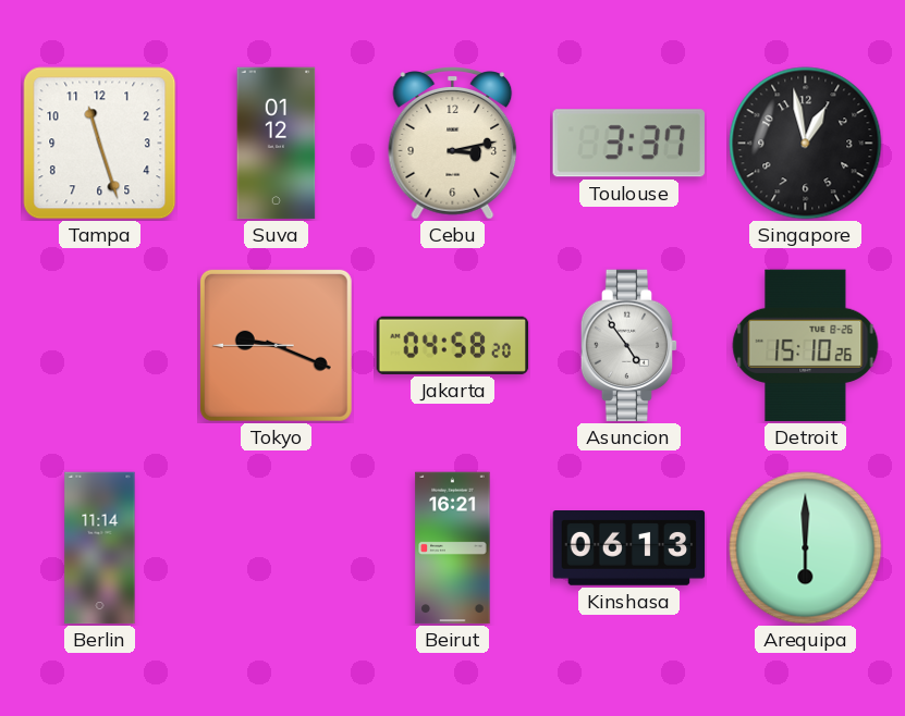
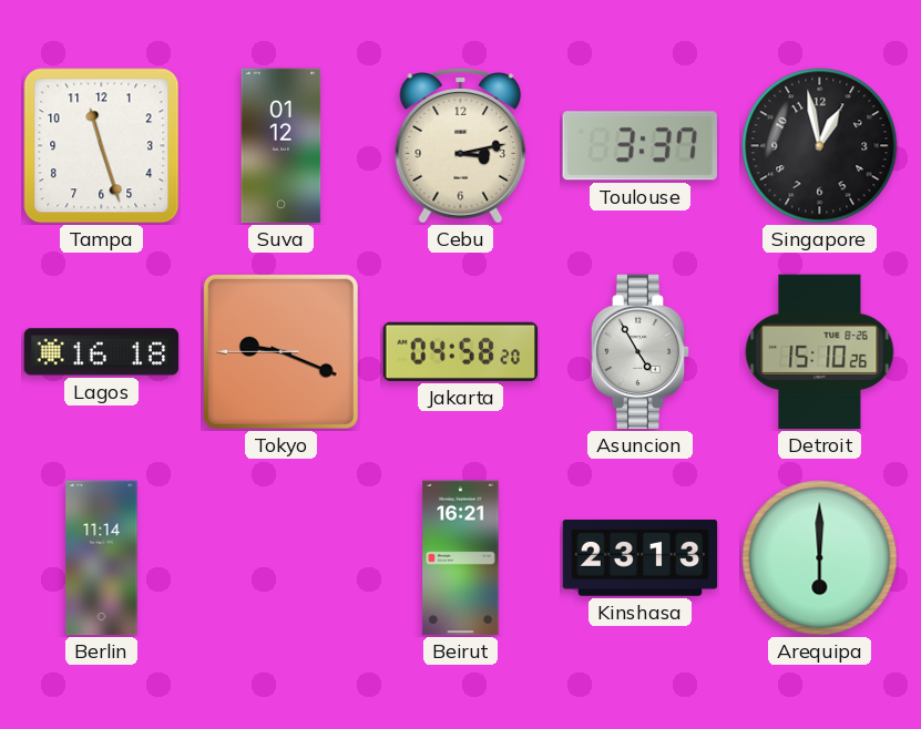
Lagos: none -> 16:18
Asuncion: 4:54 -> 4:55
Kinshasa: 06:13 -> 23:13
